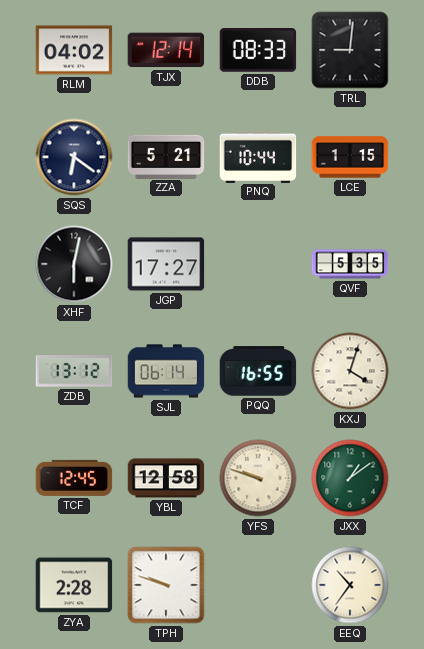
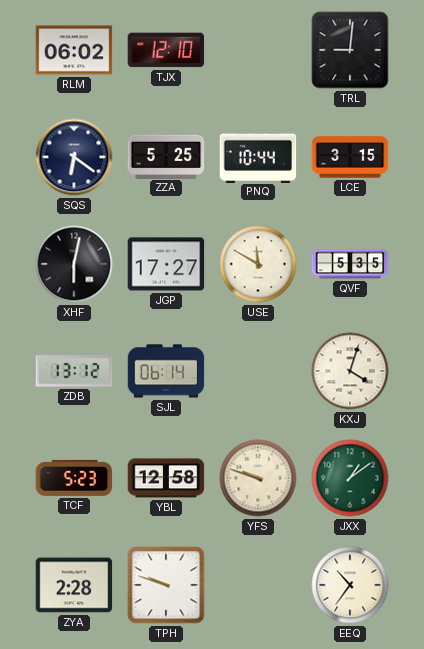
RLM: 04:02 -> 06:02
TJX: 12:14 -> 12:10
DDB: 08:33 -> none
ZZA: 5:21 -> 5:25
LCE: 1:15 -> 3:15
USE: none -> 11:50
PQQ: 16:55 -> none
TCF: 12:45 -> 5:23
